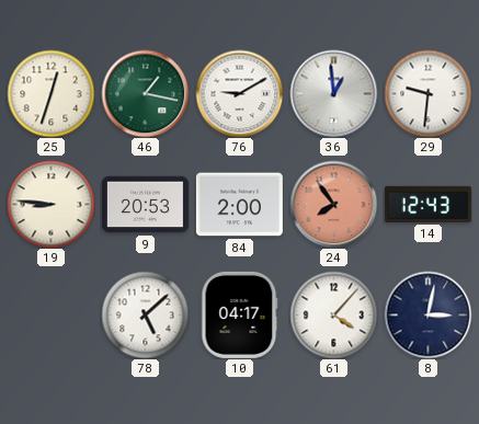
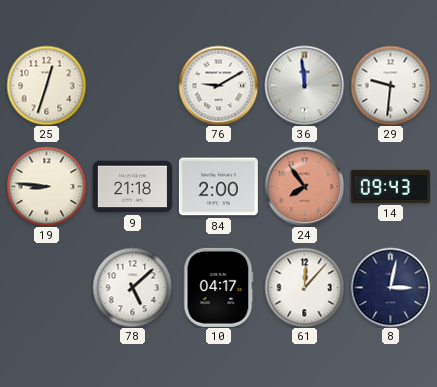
46: 1:17 -> none
36: 12:59 -> 11:59
9: 20:53 -> 21:18
14: 12:43 -> 09:43
61: 4:07 -> 12:07
